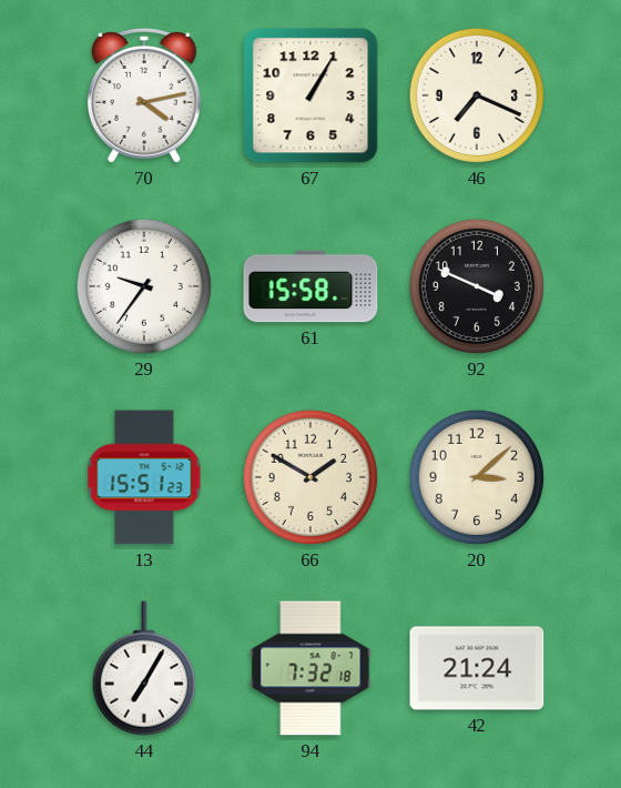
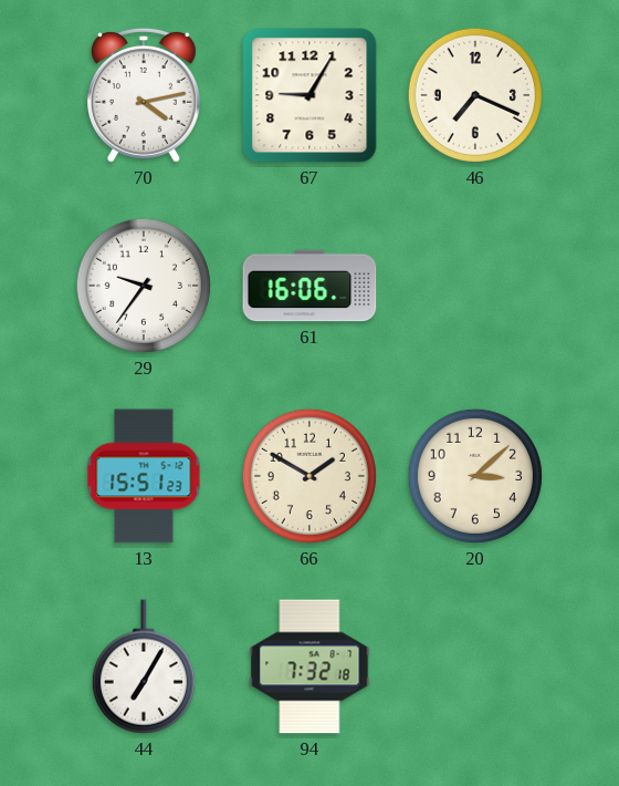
67: 1:05 -> 9:05
61: 15:58 -> 16:06
92: 3:49 -> none
42: 21:24 -> none
